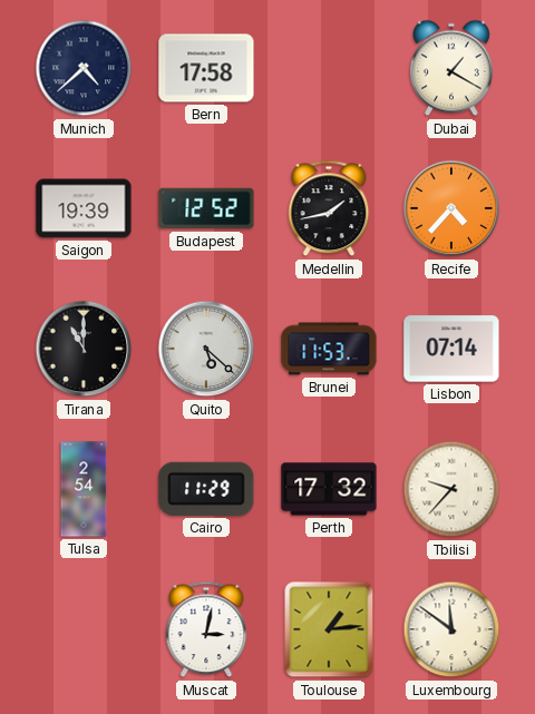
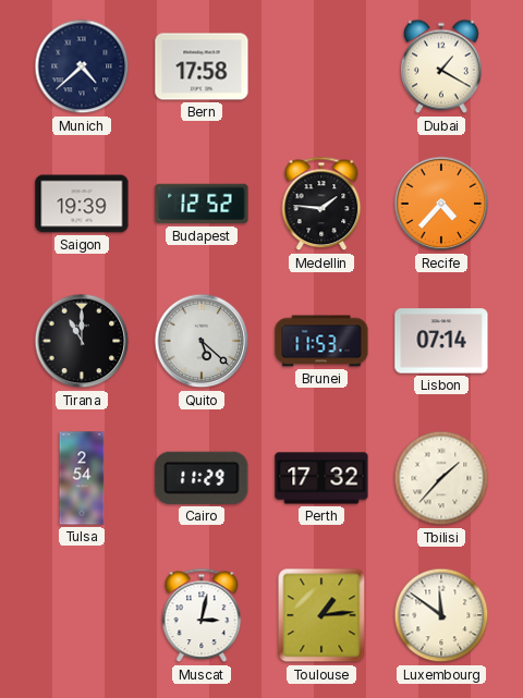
Medellin: 1:43 -> 1:46
Tbilisi: 9:37 -> 1:37
